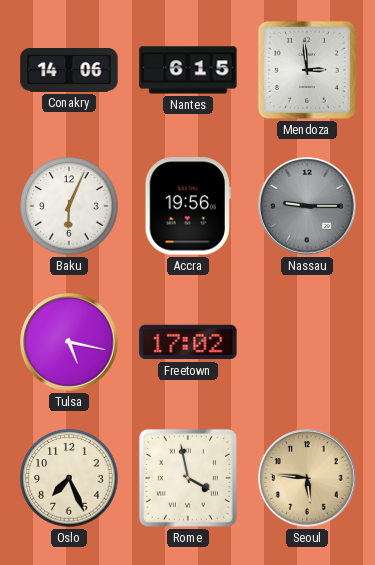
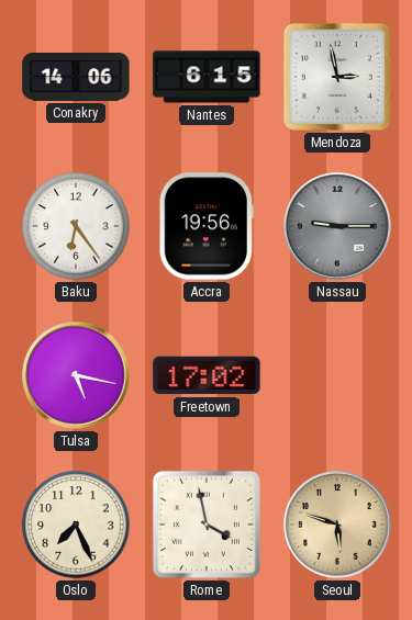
Mendoza: 2:59 -> 2:58
Baku: 6:04 -> 6:24
Seoul: 5:46 -> 5:48
